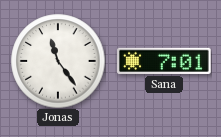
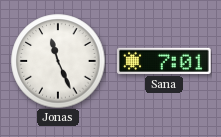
Jonas: 11:24 -> 11:26
